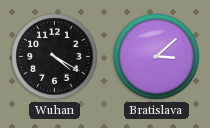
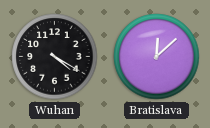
Bratislava: 3:08 -> 12:08
